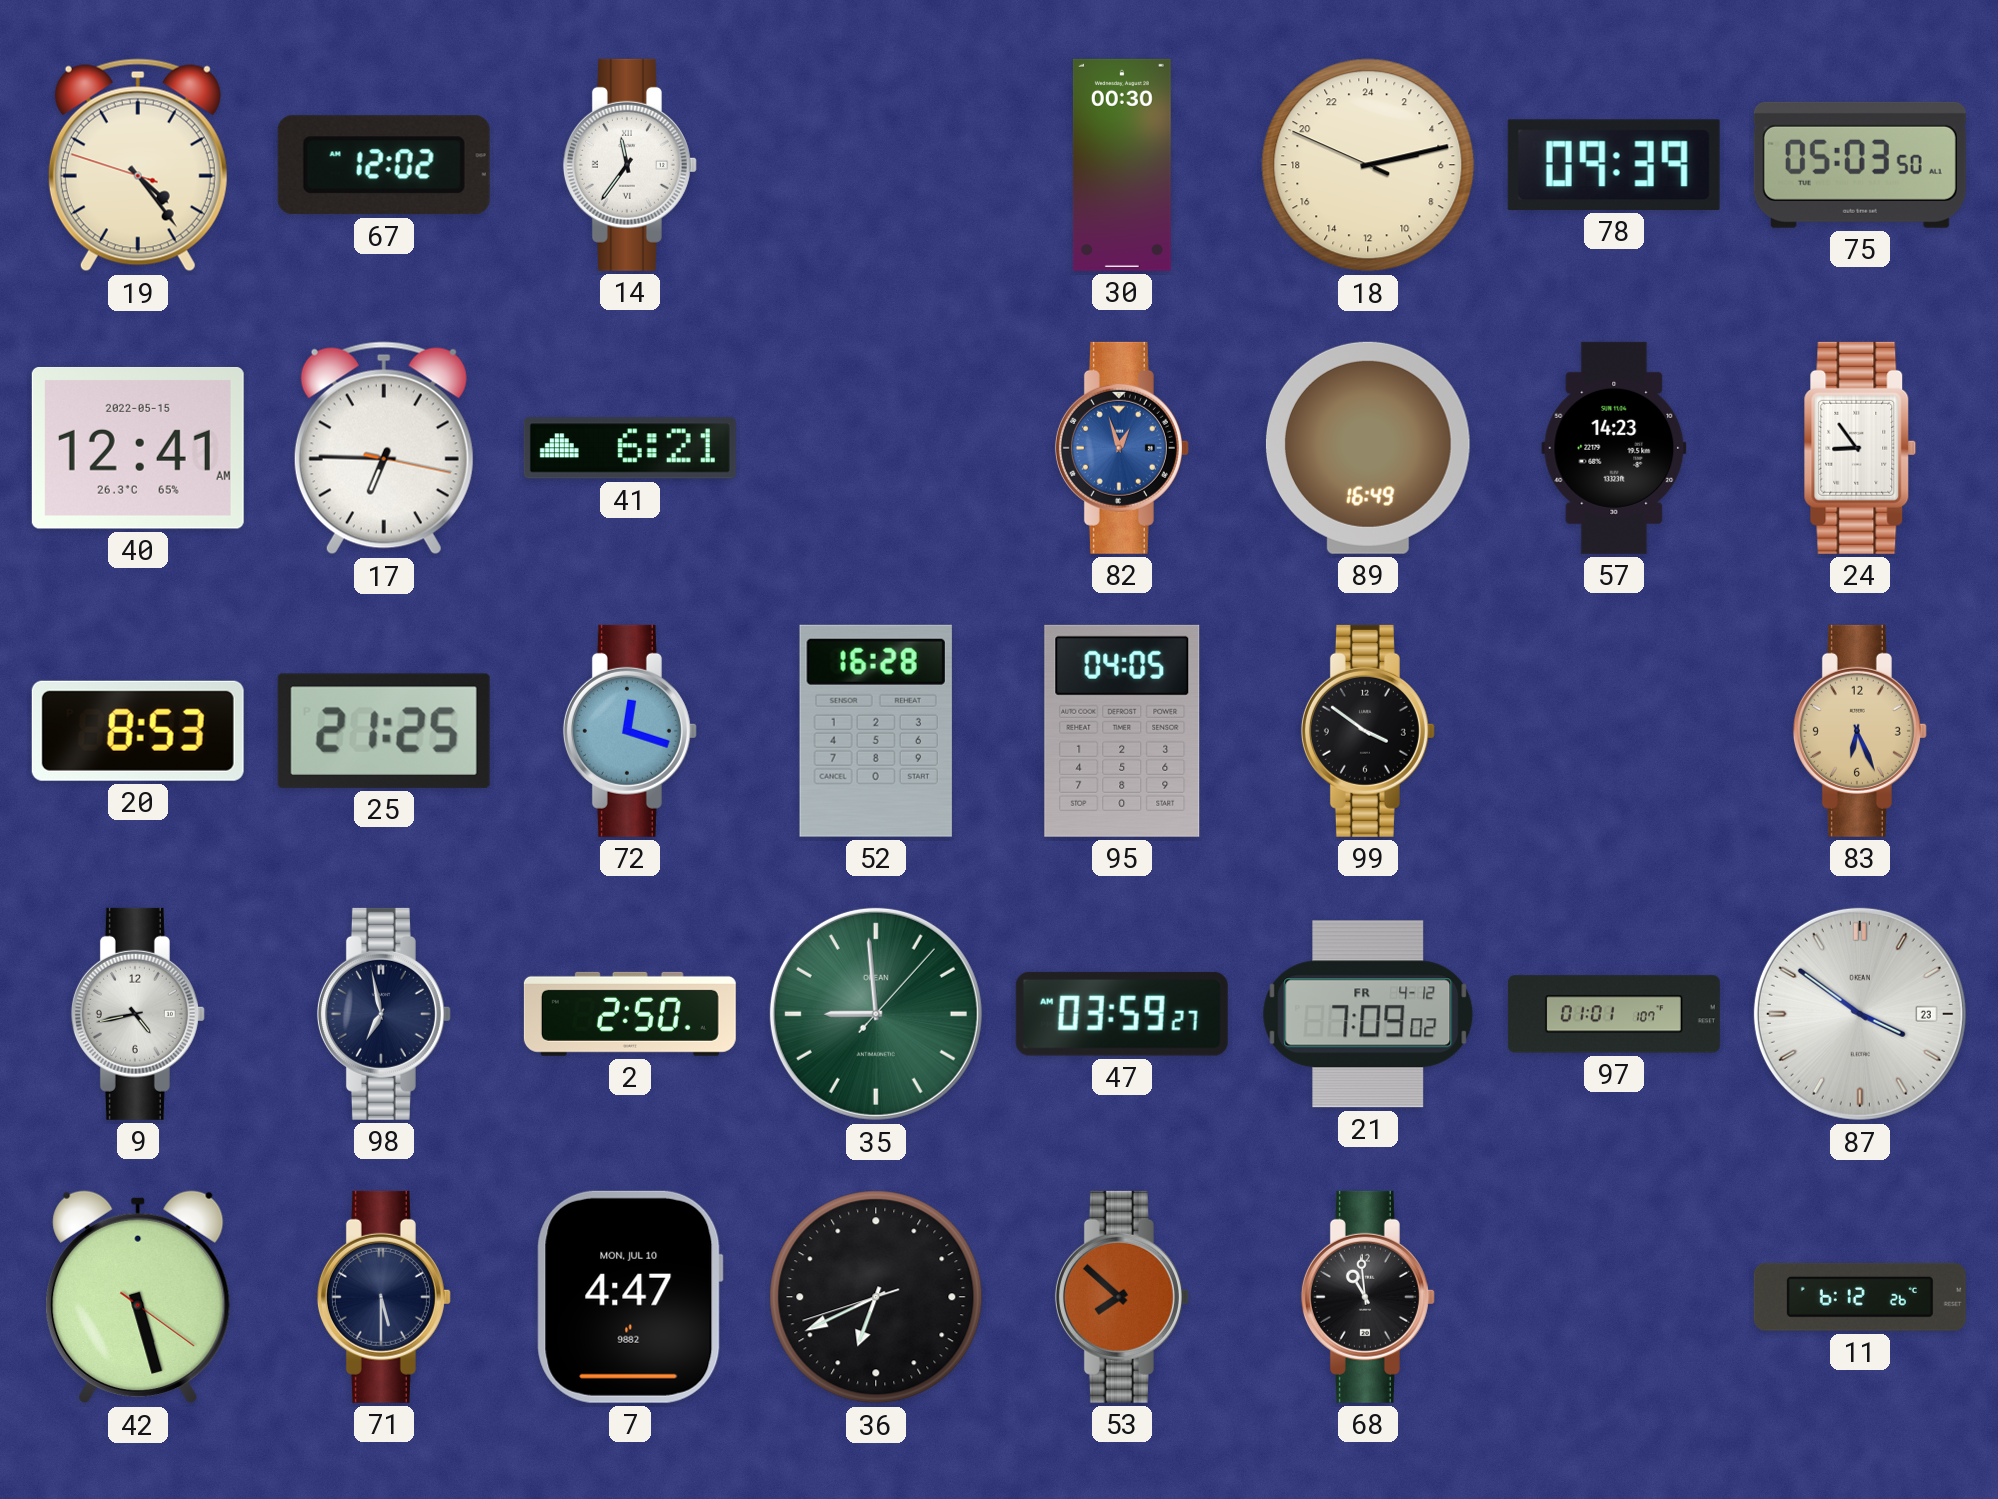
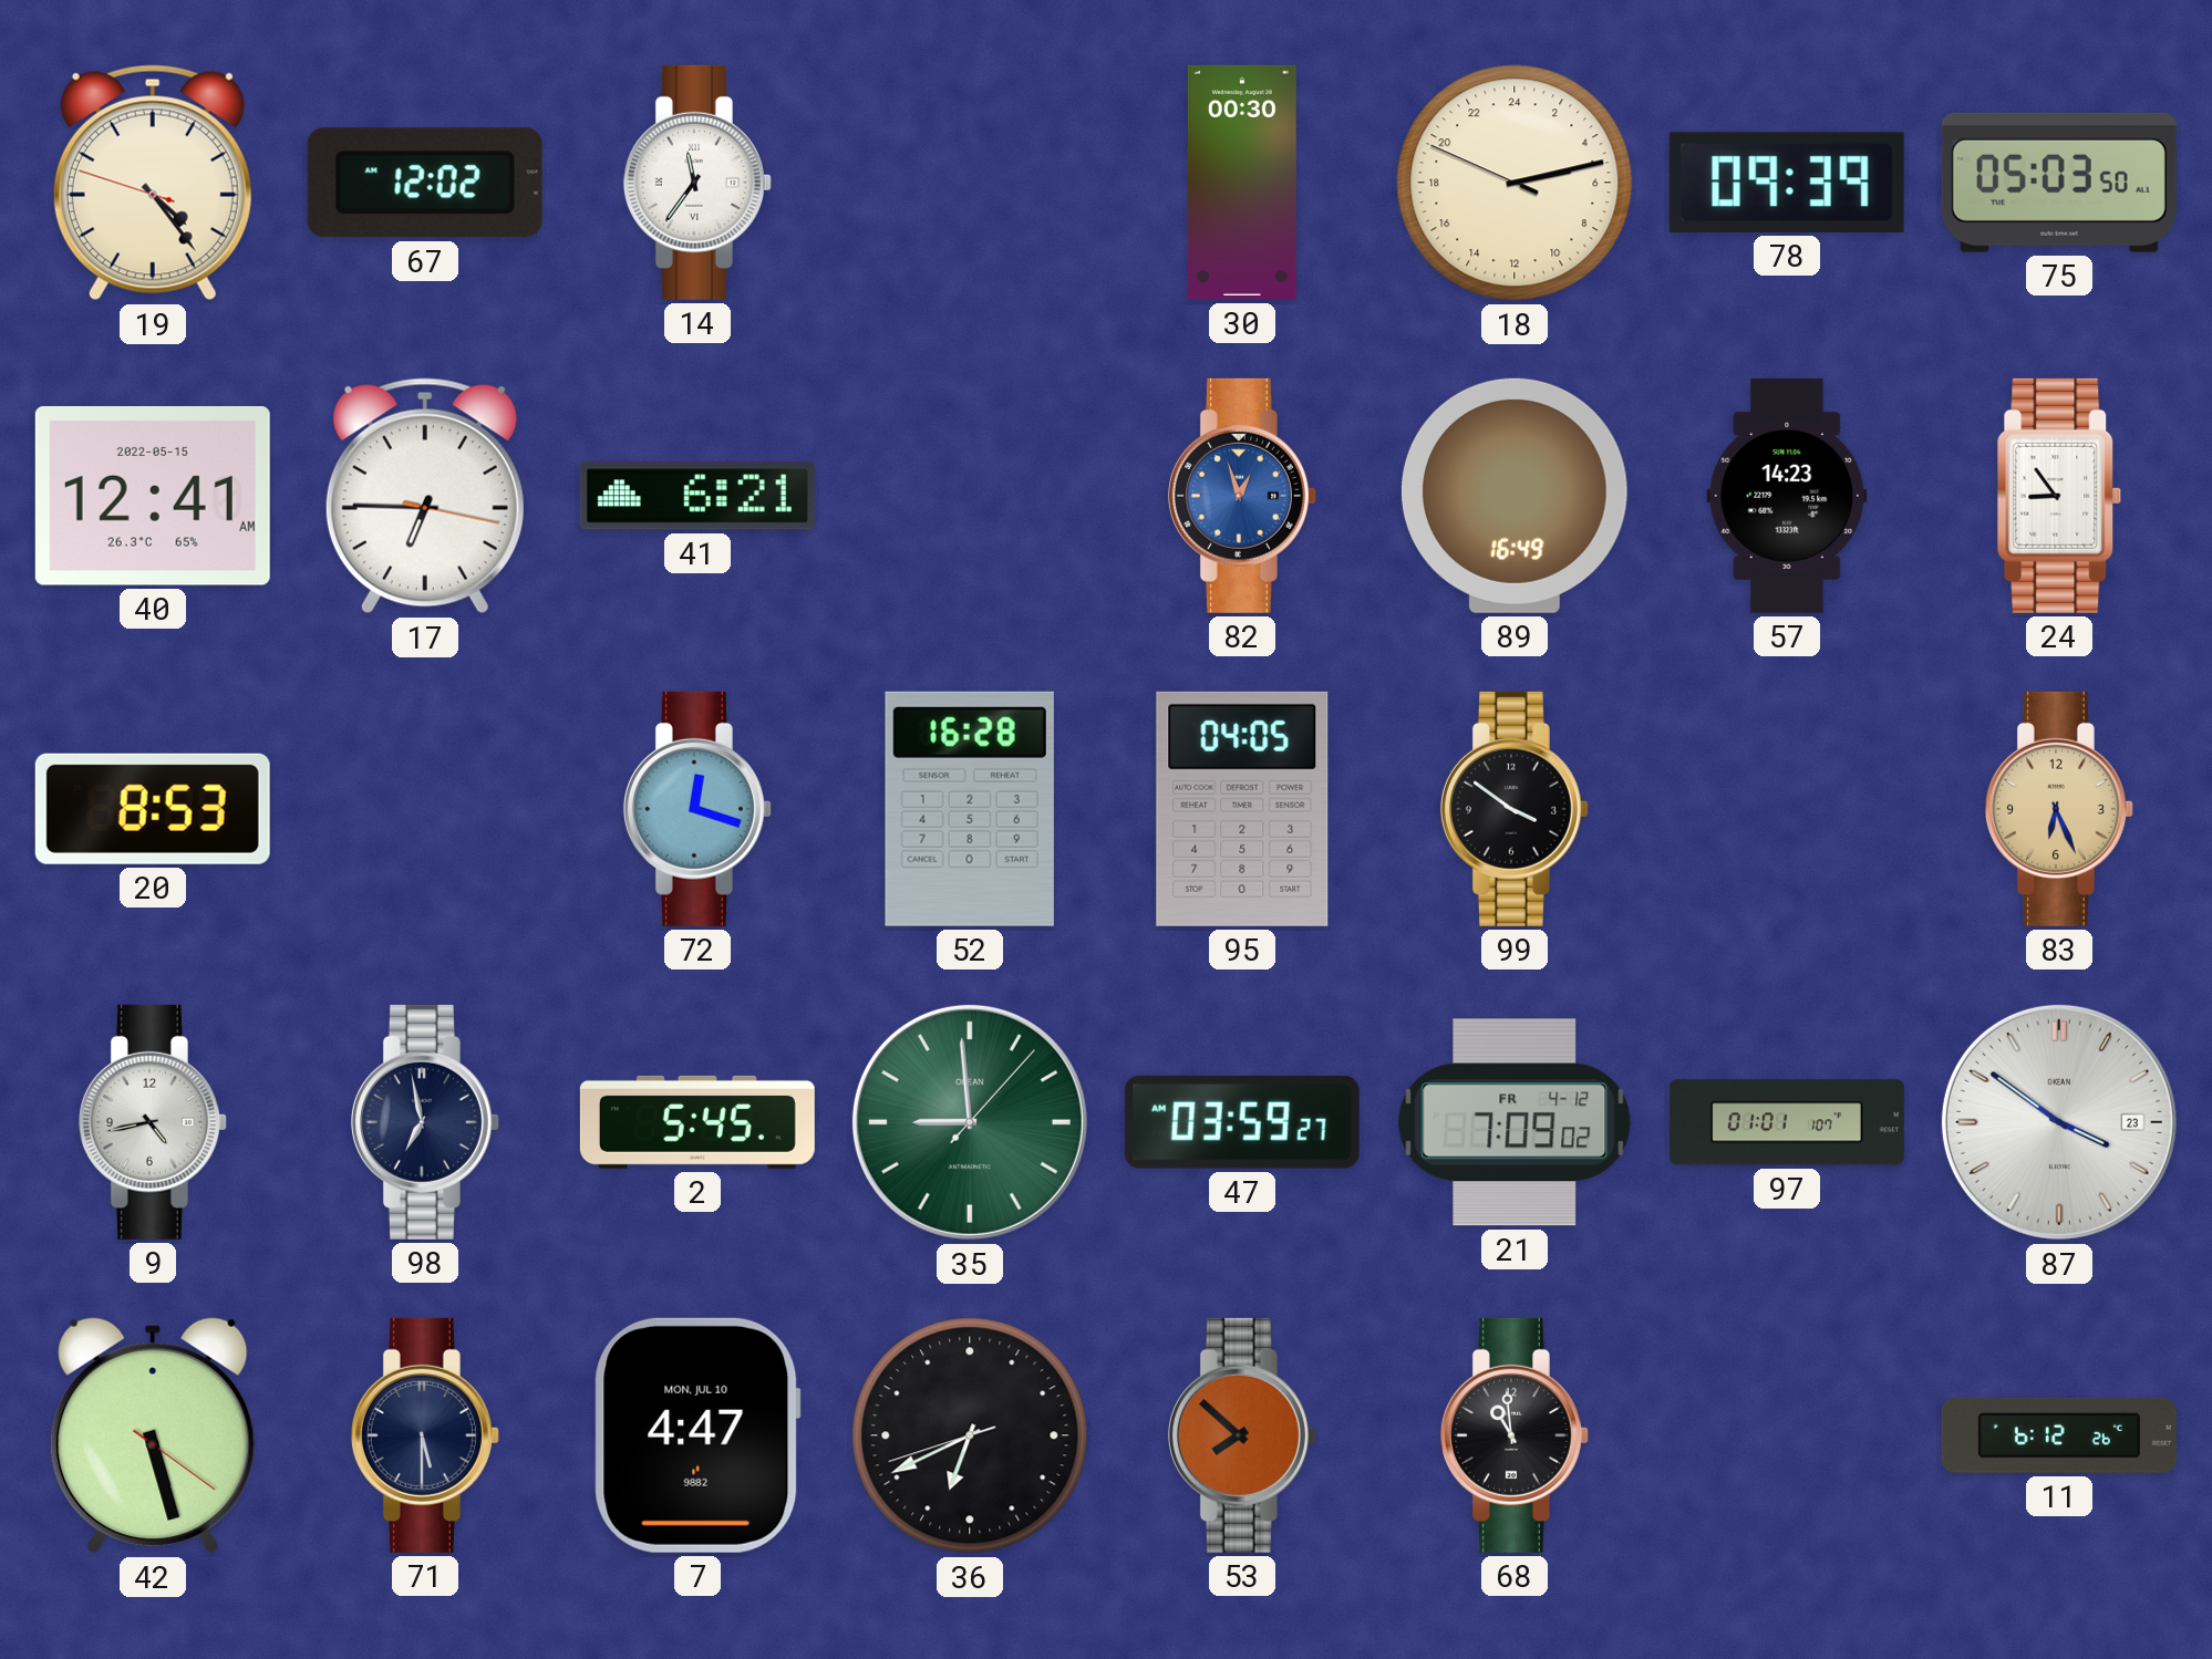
25: 21:25 -> none
2: 2:50 -> 5:45
